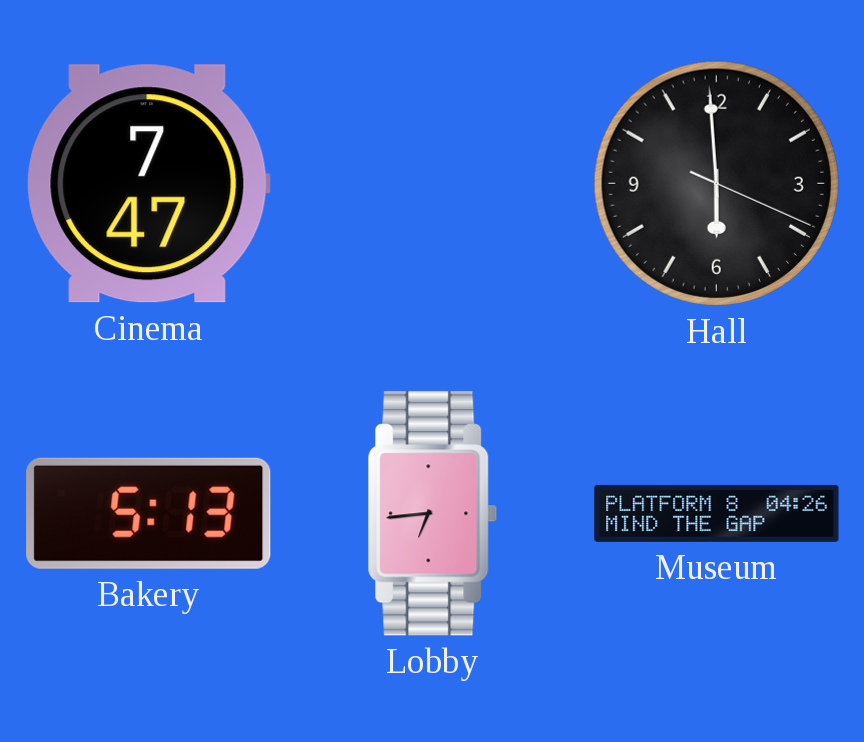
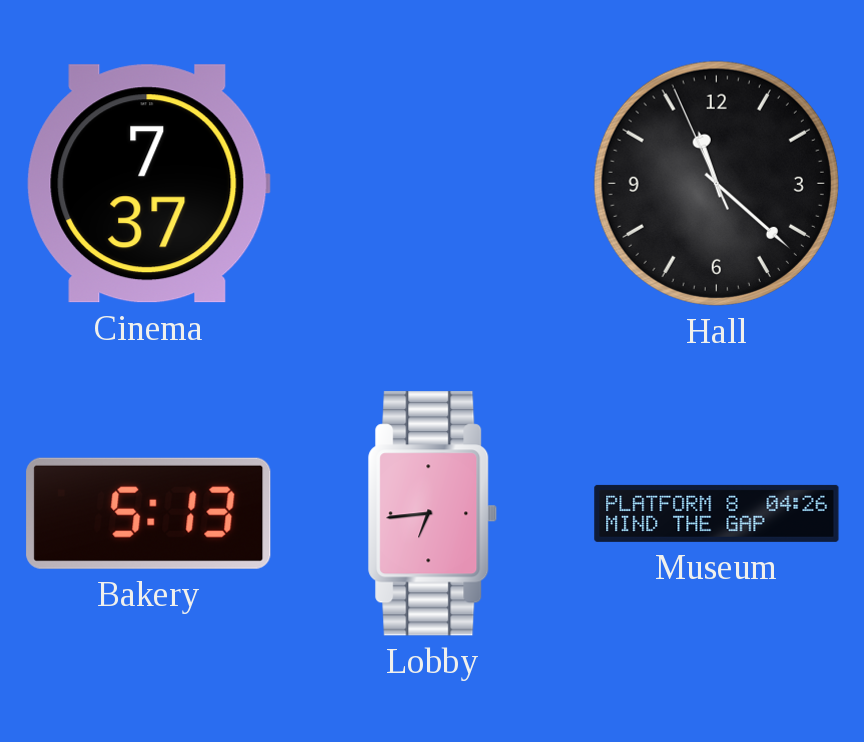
Cinema: 7:47 -> 7:37
Hall: 5:59 -> 11:21
